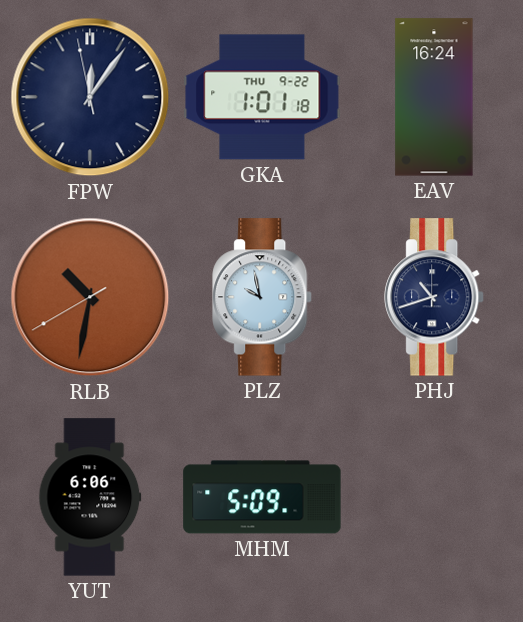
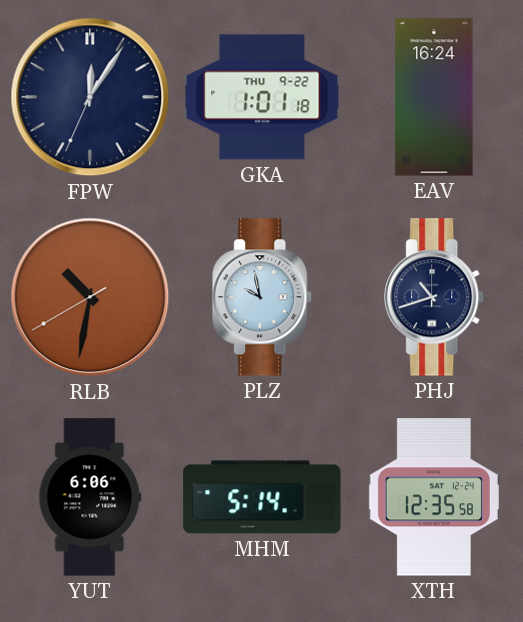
FPW: 12:05:58 -> 12:05:34
MHM: 5:09 -> 5:14
XTH: none -> 12:35
